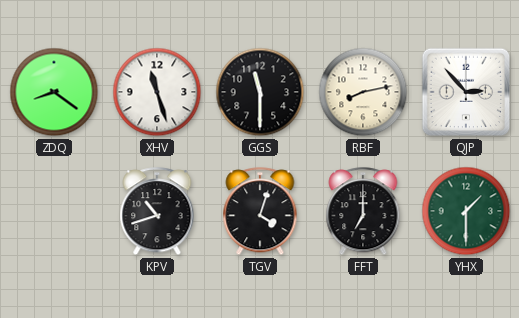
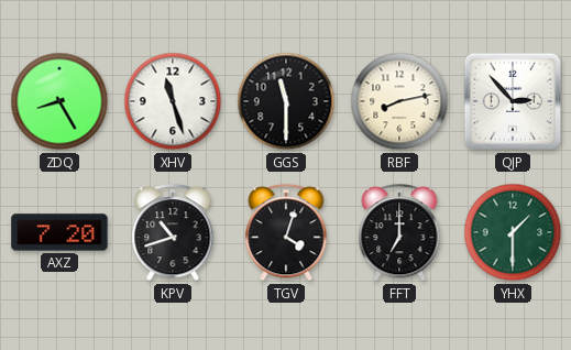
ZDQ: 8:21 -> 8:25
AXZ: none -> 7:20
